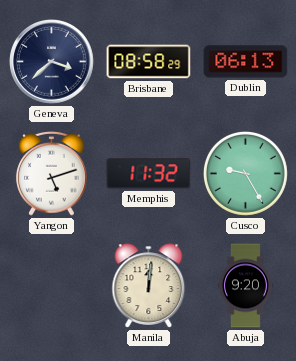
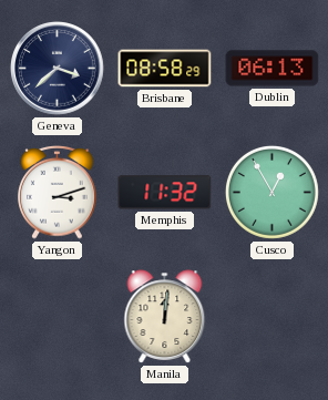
Yangon: 5:12 -> 3:12
Cusco: 9:25 -> 12:55
Abuja: 9:20 -> none
